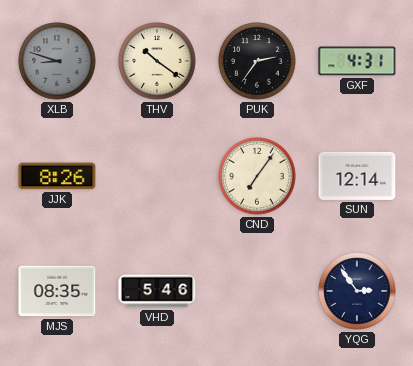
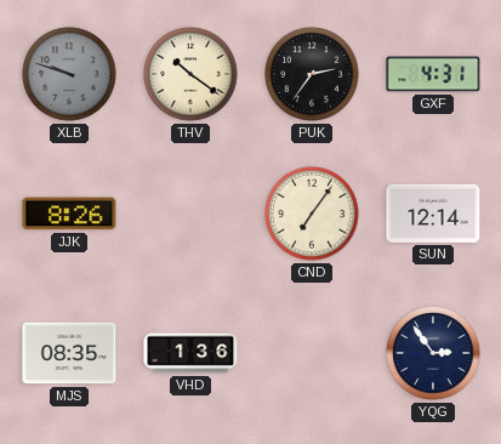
XLB: 8:48 -> 9:48
VHD: 5:46 -> 1:36
